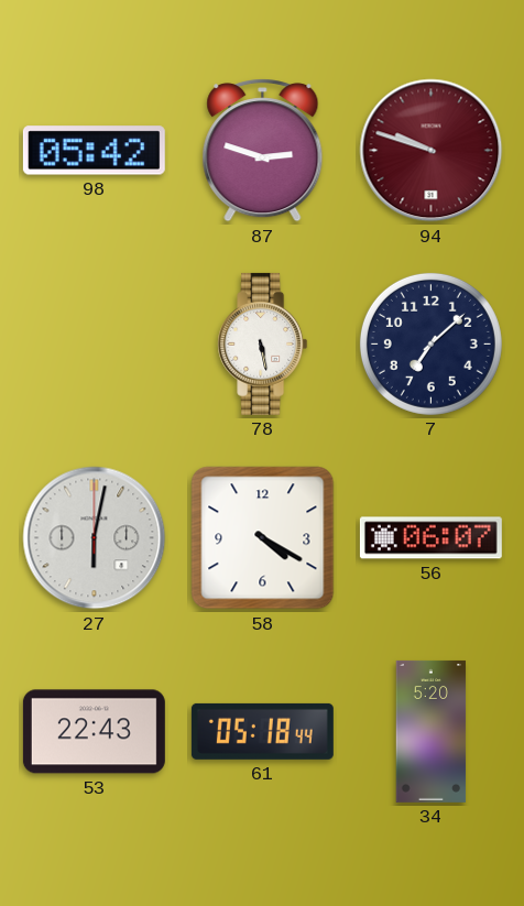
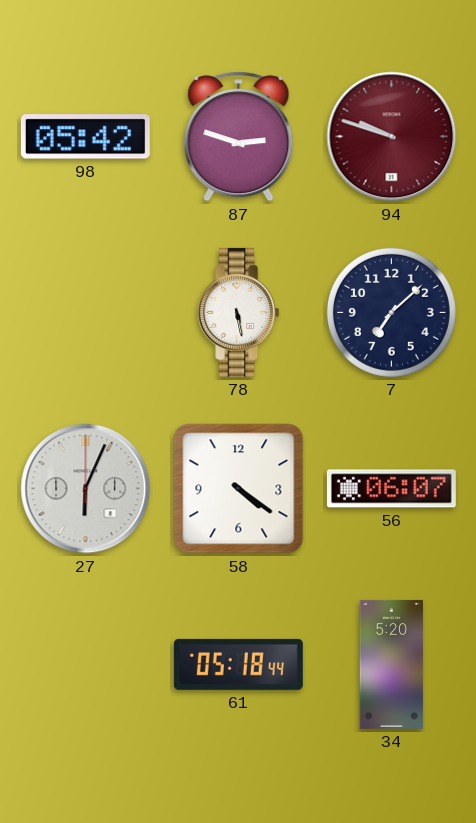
27: 6:02 -> 6:04
58: 4:20 -> 4:21
53: 22:43 -> none
